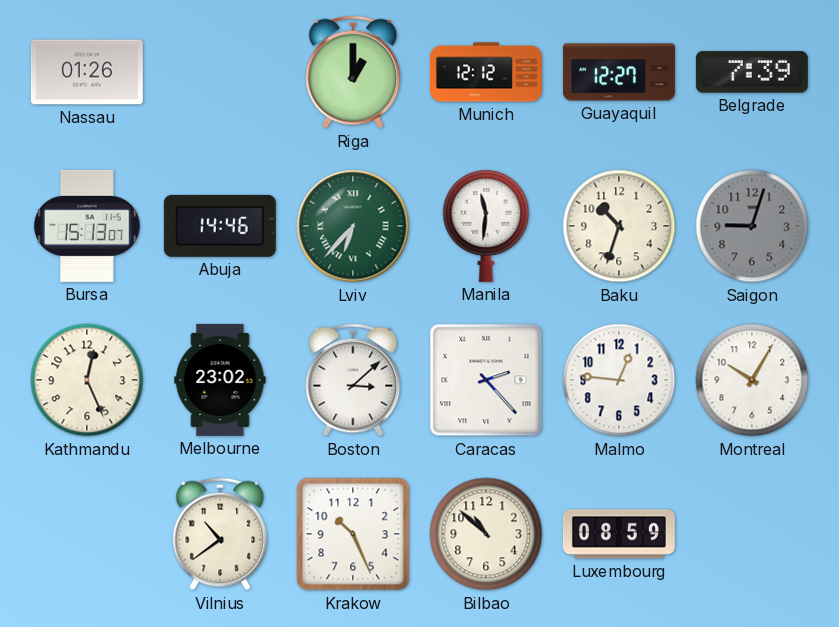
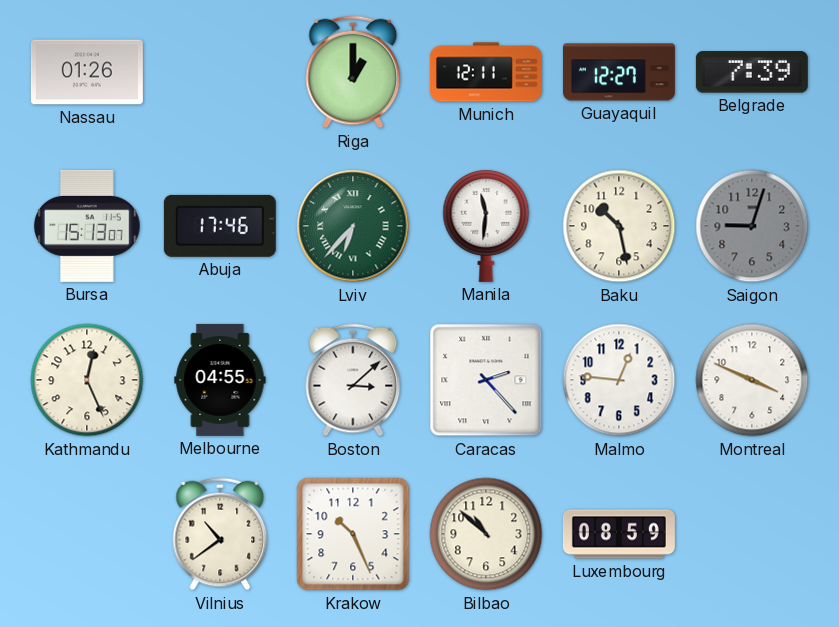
Munich: 12:12 -> 12:11
Abuja: 14:46 -> 17:46
Baku: 10:33 -> 10:28
Melbourne: 23:02 -> 04:55
Montreal: 10:05 -> 3:49
